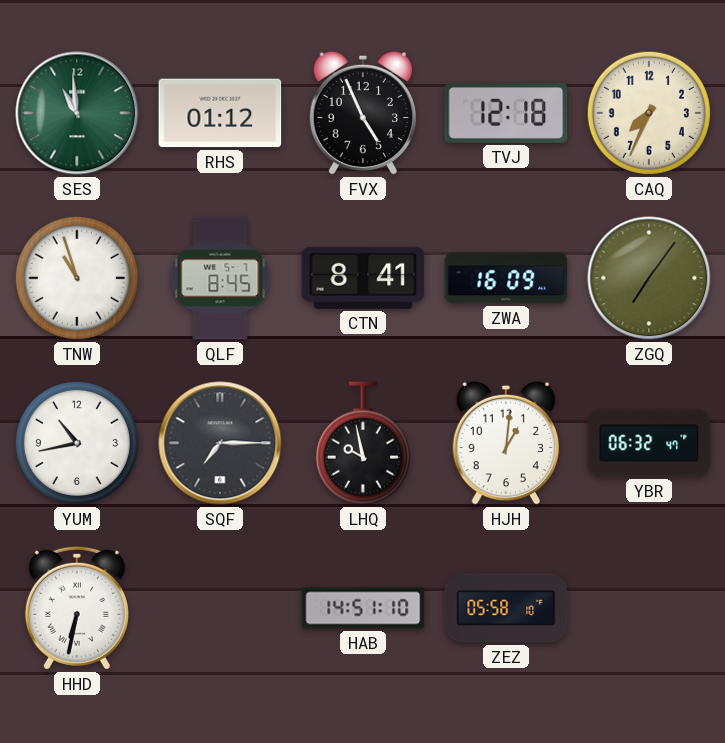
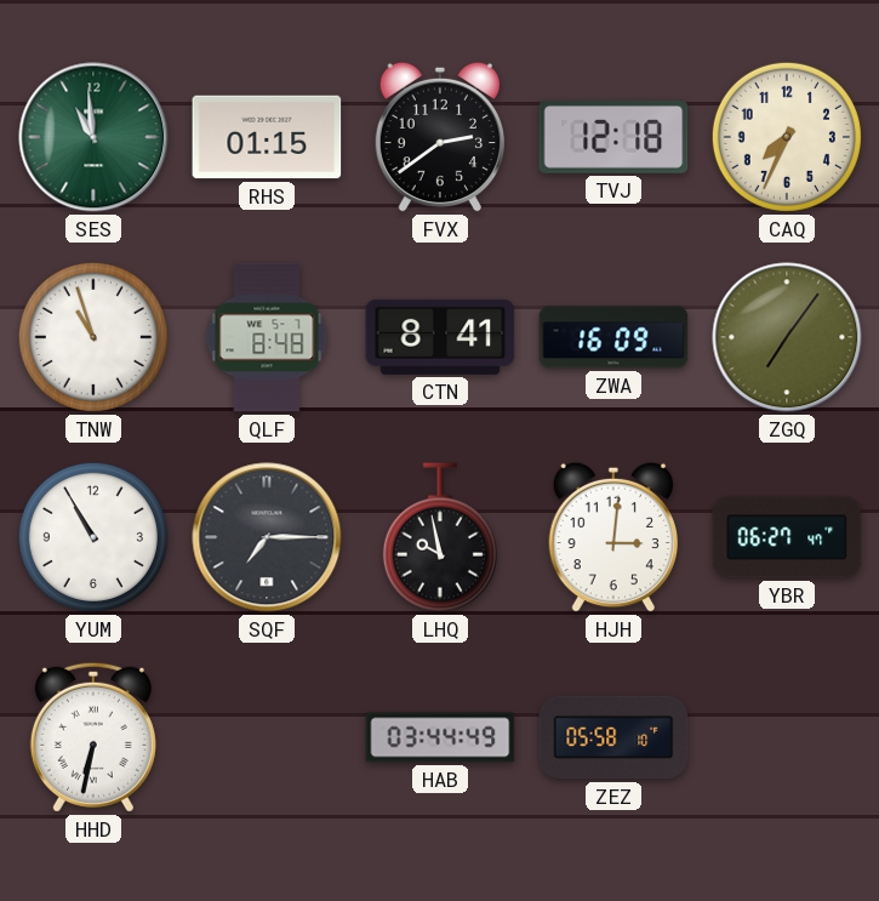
RHS: 01:12 -> 01:15
FVX: 4:56 -> 2:39
QLF: 8:45 -> 8:48
YUM: 10:43 -> 10:55
HJH: 1:01 -> 3:01
YBR: 06:32 -> 06:27
HAB: 14:51 -> 03:44
